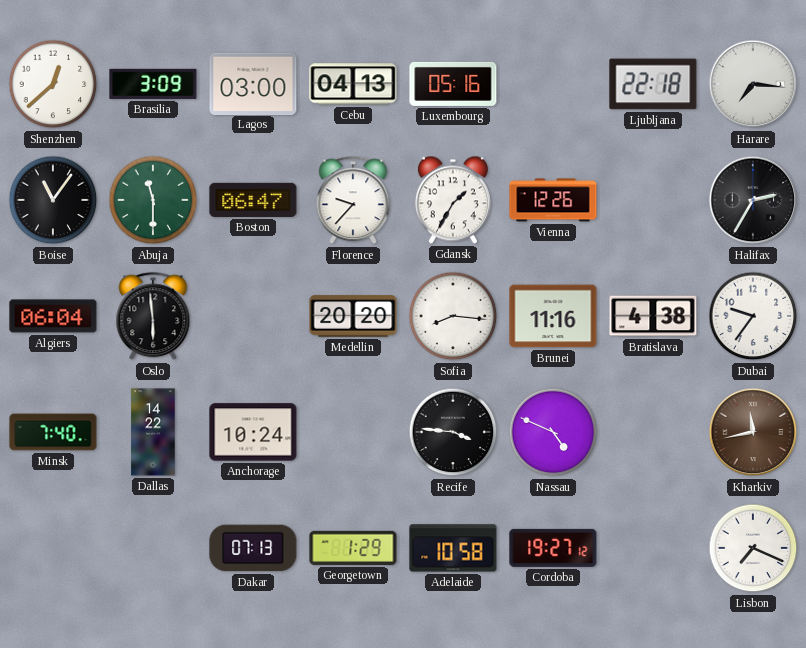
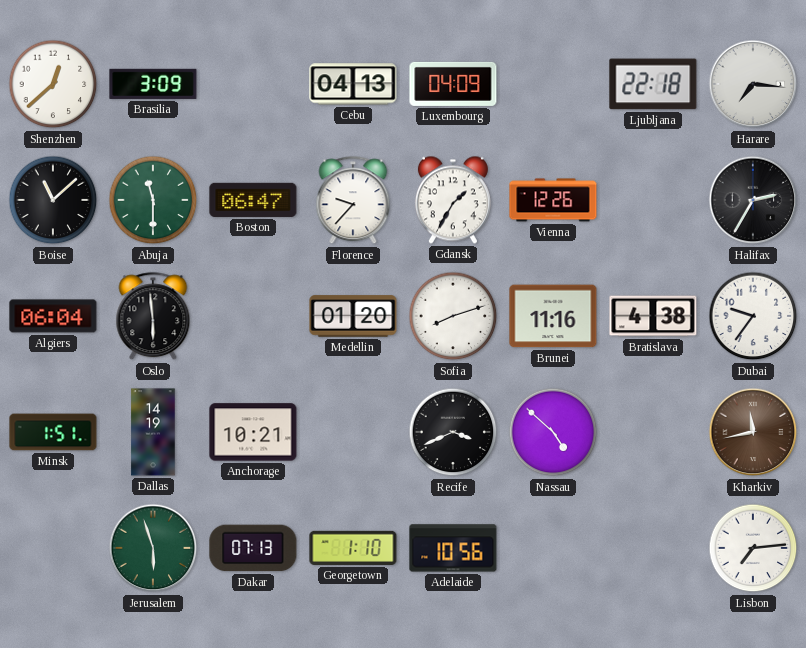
Lagos: 03:00 -> none
Luxembourg: 05:16 -> 04:09
Boise: 11:06 -> 11:08
Medellin: 20:20 -> 01:20
Sofia: 8:16 -> 8:12
Minsk: 7:40 -> 1:51
Dallas: 14:22 -> 14:19
Anchorage: 10:24 -> 10:21
Recife: 3:46 -> 3:41
Nassau: 4:49 -> 4:52
Jerusalem: none -> 5:57
Georgetown: 1:29 -> 1:10
Adelaide: 10:58 -> 10:56
Cordoba: 19:27 -> none
Lisbon: 7:19 -> 7:14
